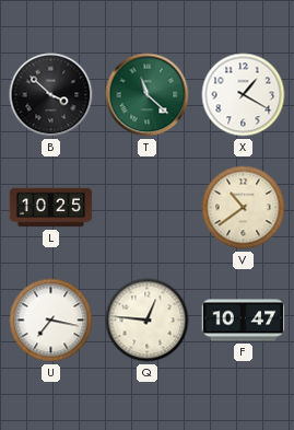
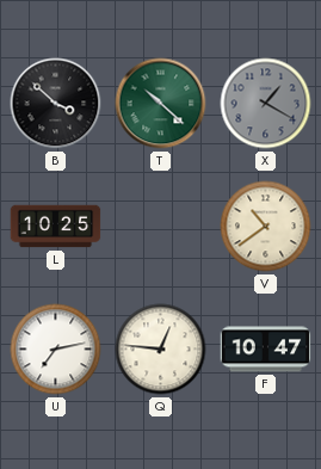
T: 11:22 -> 10:22
X dial: white -> grey
U: 7:17 -> 7:13
